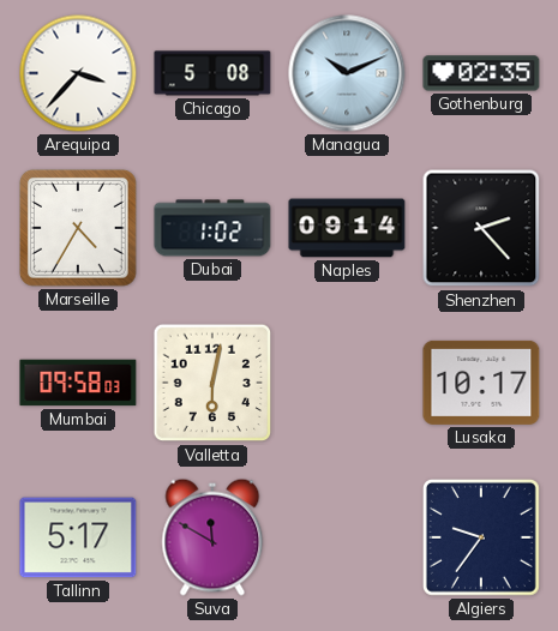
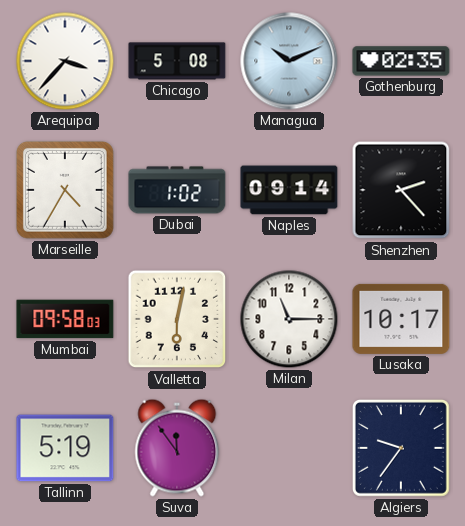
Milan: none -> 11:15
Tallinn: 5:17 -> 5:19
Suva: 11:50 -> 11:54
